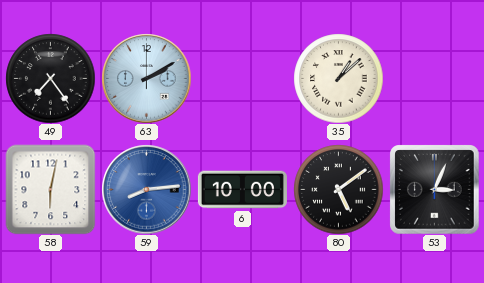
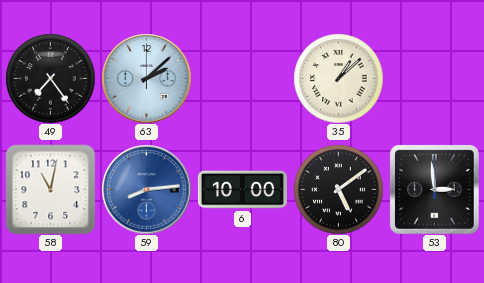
63: 2:10 -> 2:08
58: 6:02 -> 11:02
53: 3:04 -> 2:59
